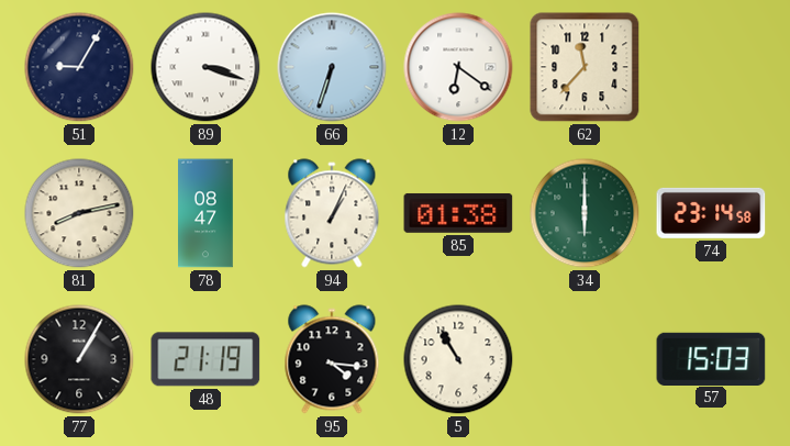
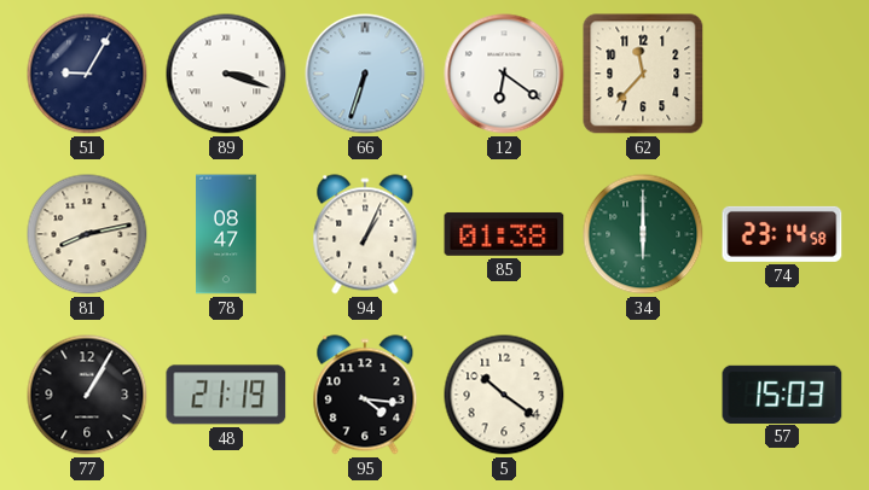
5: 10:55 -> 10:21
